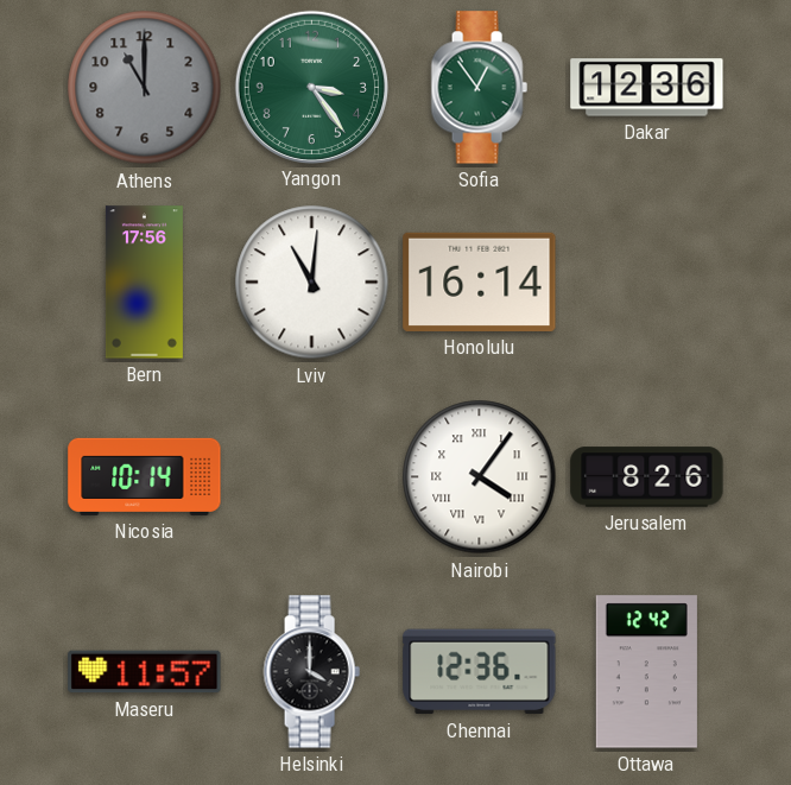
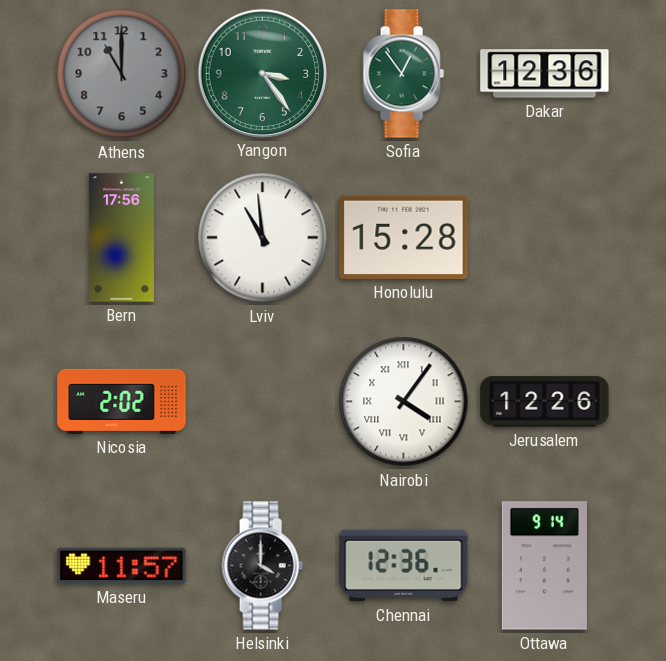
Lviv: 11:01 -> 10:59
Honolulu: 16:14 -> 15:28
Nicosia: 10:14 -> 2:02
Jerusalem: 8:26 -> 12:26
Ottawa: 12:42 -> 9:14
